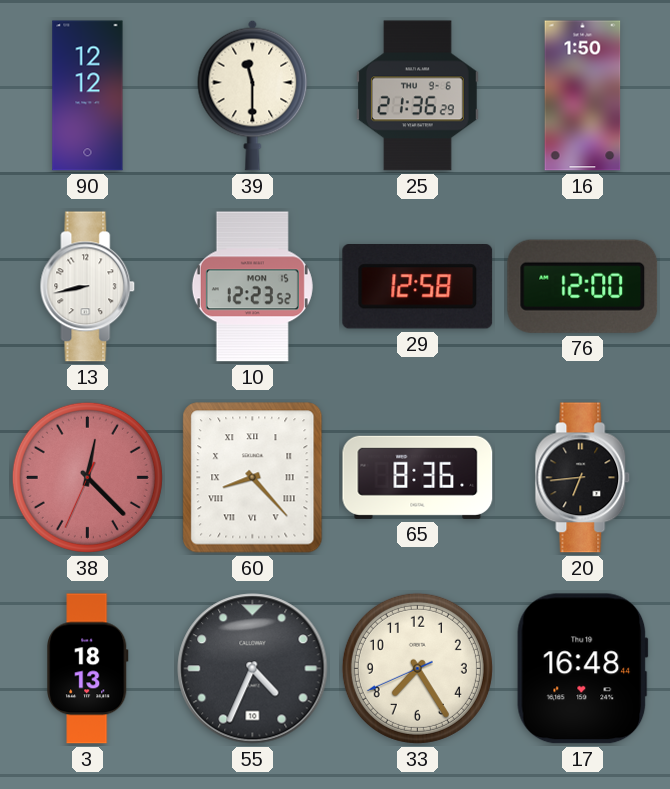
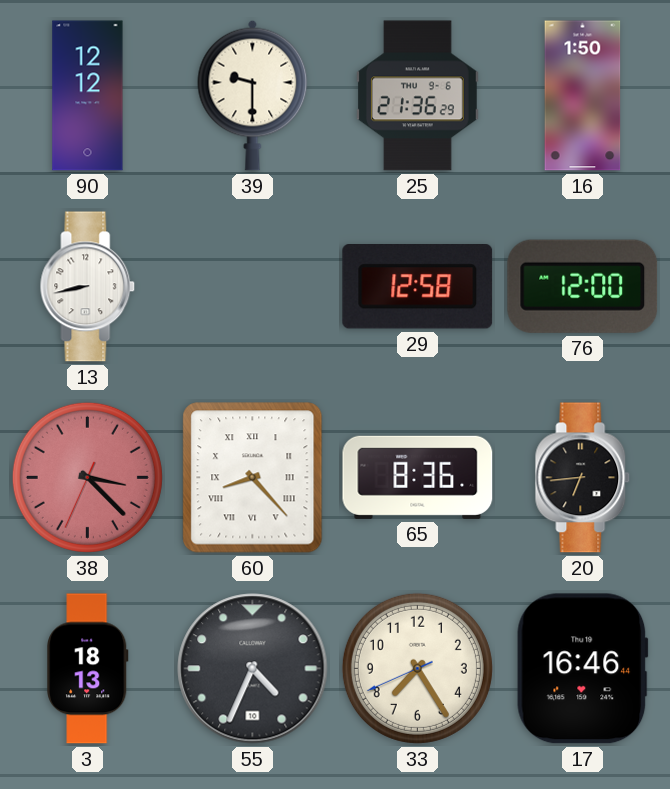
39: 11:30 -> 9:30
10: 12:23 -> none
38: 12:22 -> 3:22
17: 16:48 -> 16:46
